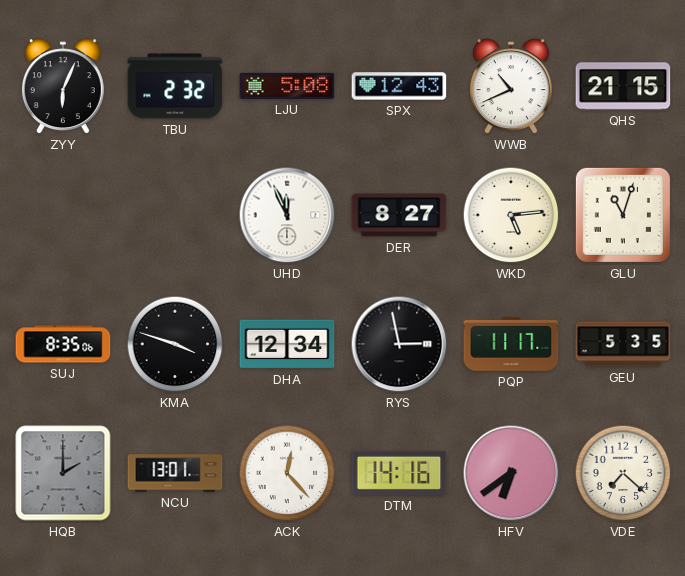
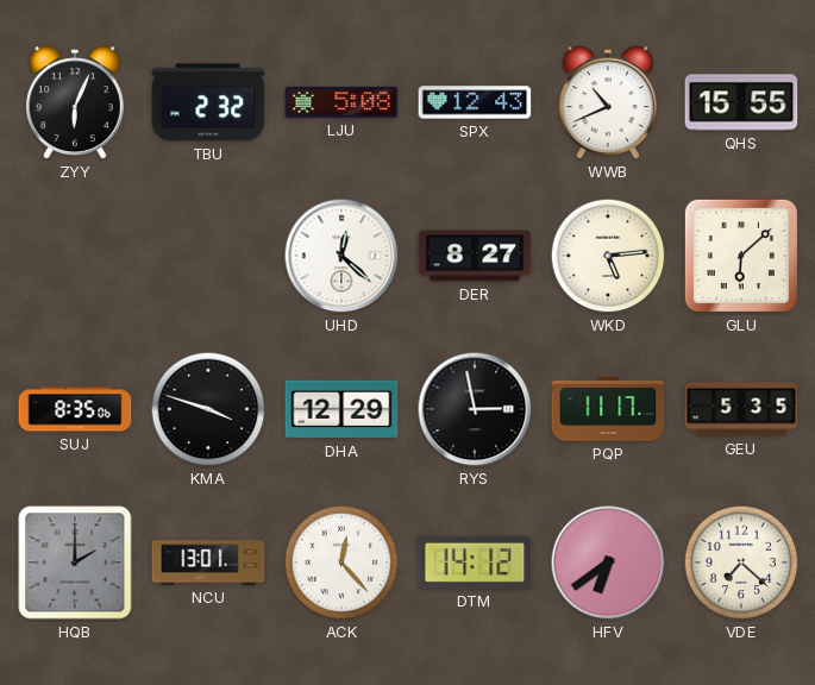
QHS: 21:15 -> 15:55
UHD: 11:56 -> 12:22
GLU: 11:03 -> 6:08
DHA: 12:34 -> 12:29
DTM: 14:16 -> 14:12
